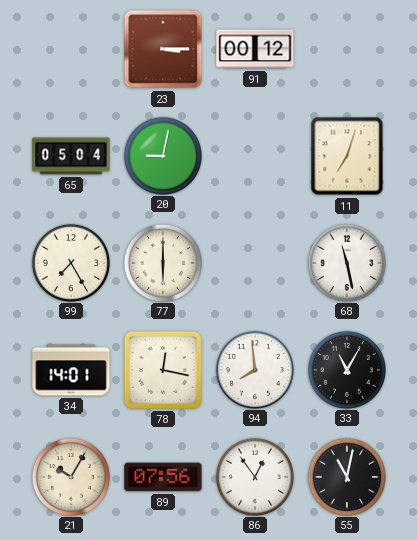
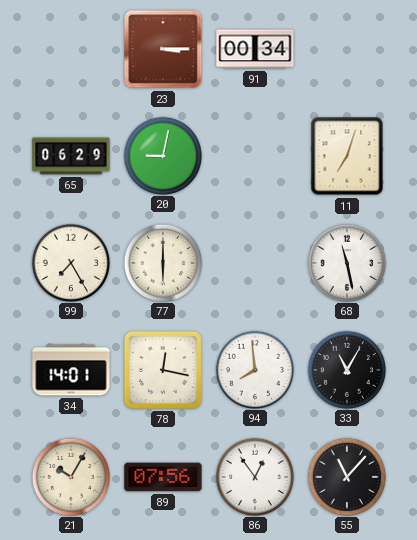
91: 00:12 -> 00:34
65: 05:04 -> 06:29
55: 11:02 -> 11:07
